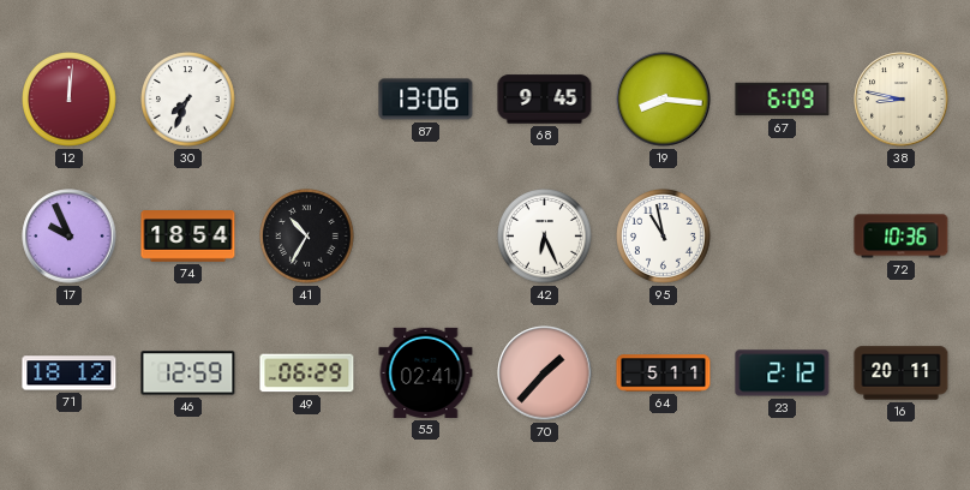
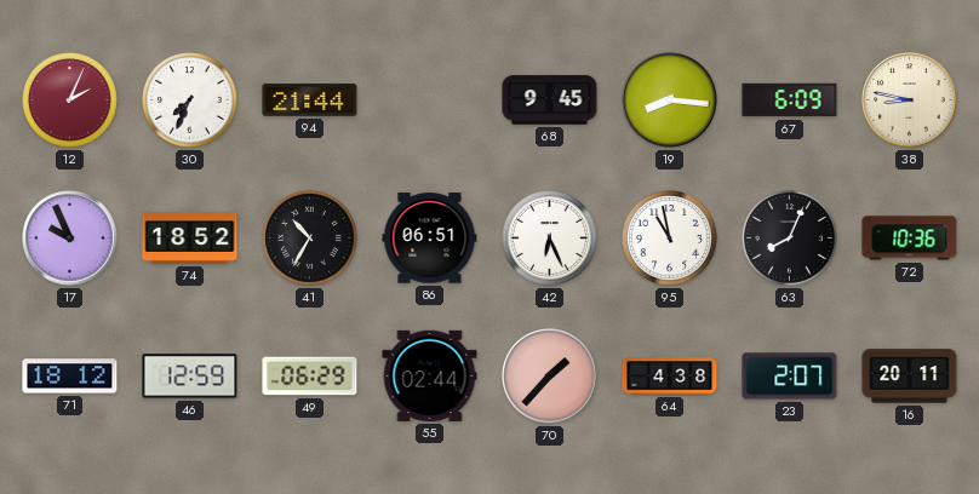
12: 12:01 -> 2:04
94: none -> 21:44
87: 13:06 -> none
74: 18:54 -> 18:52
86: none -> 06:51
63: none -> 8:04
55: 02:41 -> 02:44
64: 5:11 -> 4:38
23: 2:12 -> 2:07
